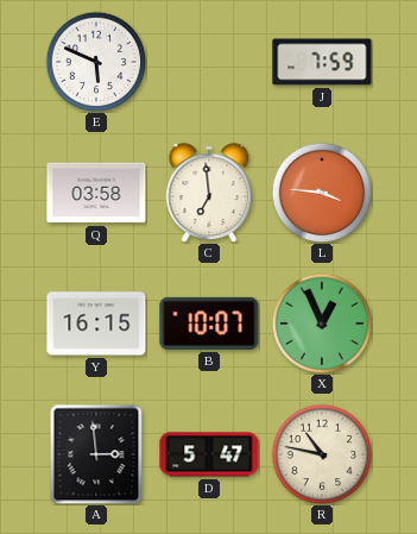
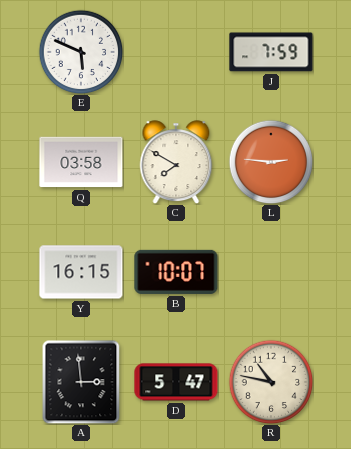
C: 6:59 -> 7:50
L: 3:46 -> 2:46
X: 12:56 -> none
